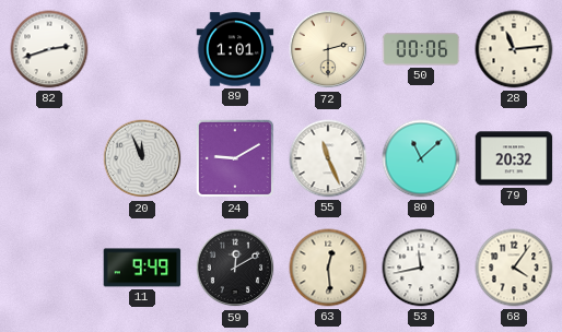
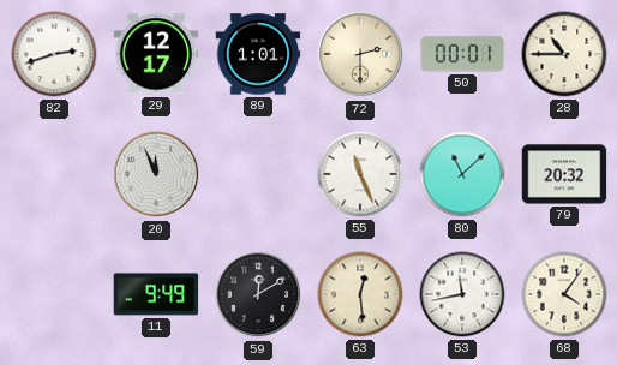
29: none -> 12:17
50: 00:06 -> 00:01
28: 11:14 -> 10:45
24: 9:10 -> none
